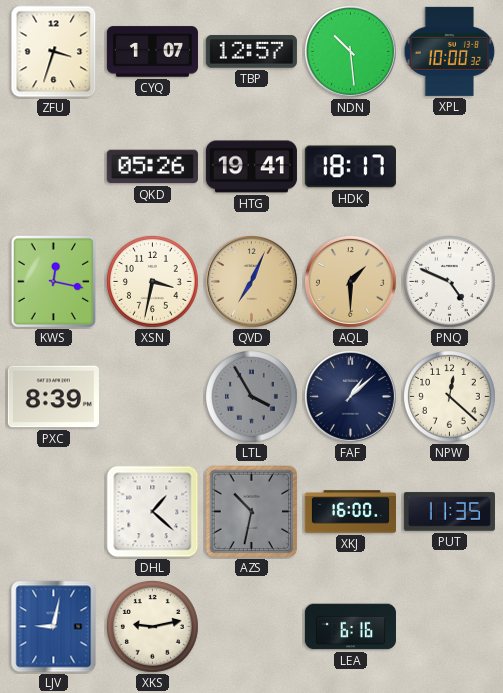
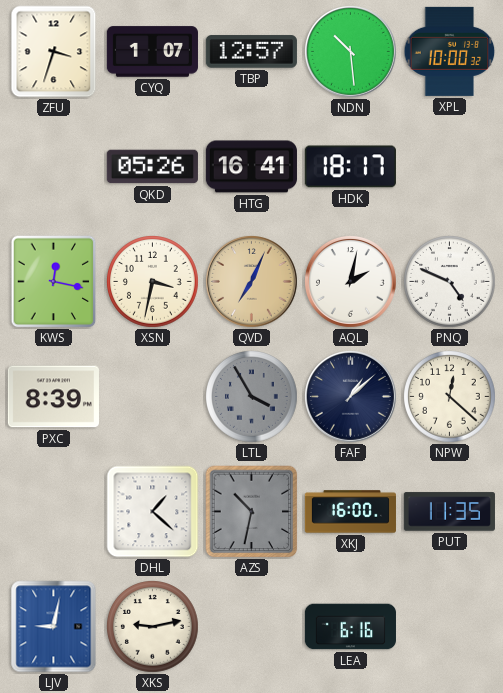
HTG: 19:41 -> 16:41
AQL: 1:30 -> 2:02
AQL dial: champagne -> white
